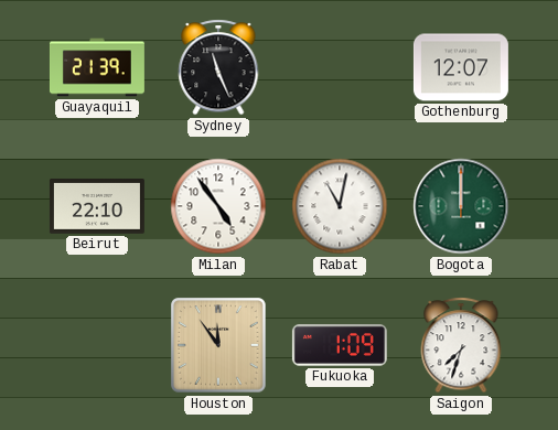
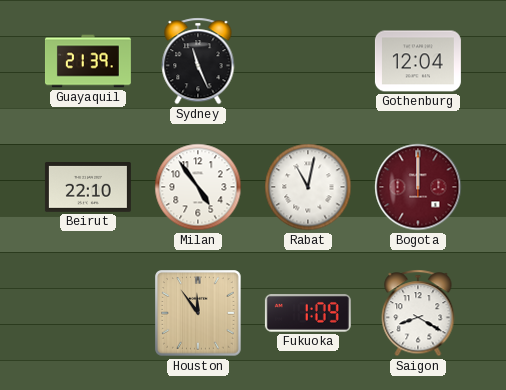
Gothenburg: 12:07 -> 12:04
Bogota dial: green -> burgundy
Saigon: 7:33 -> 8:20
